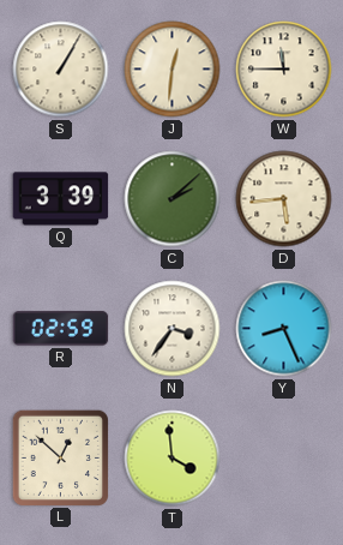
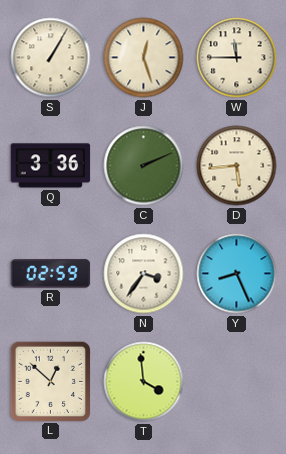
J: 12:31 -> 12:27
Q: 3:39 -> 3:36
C: 2:08 -> 2:11
